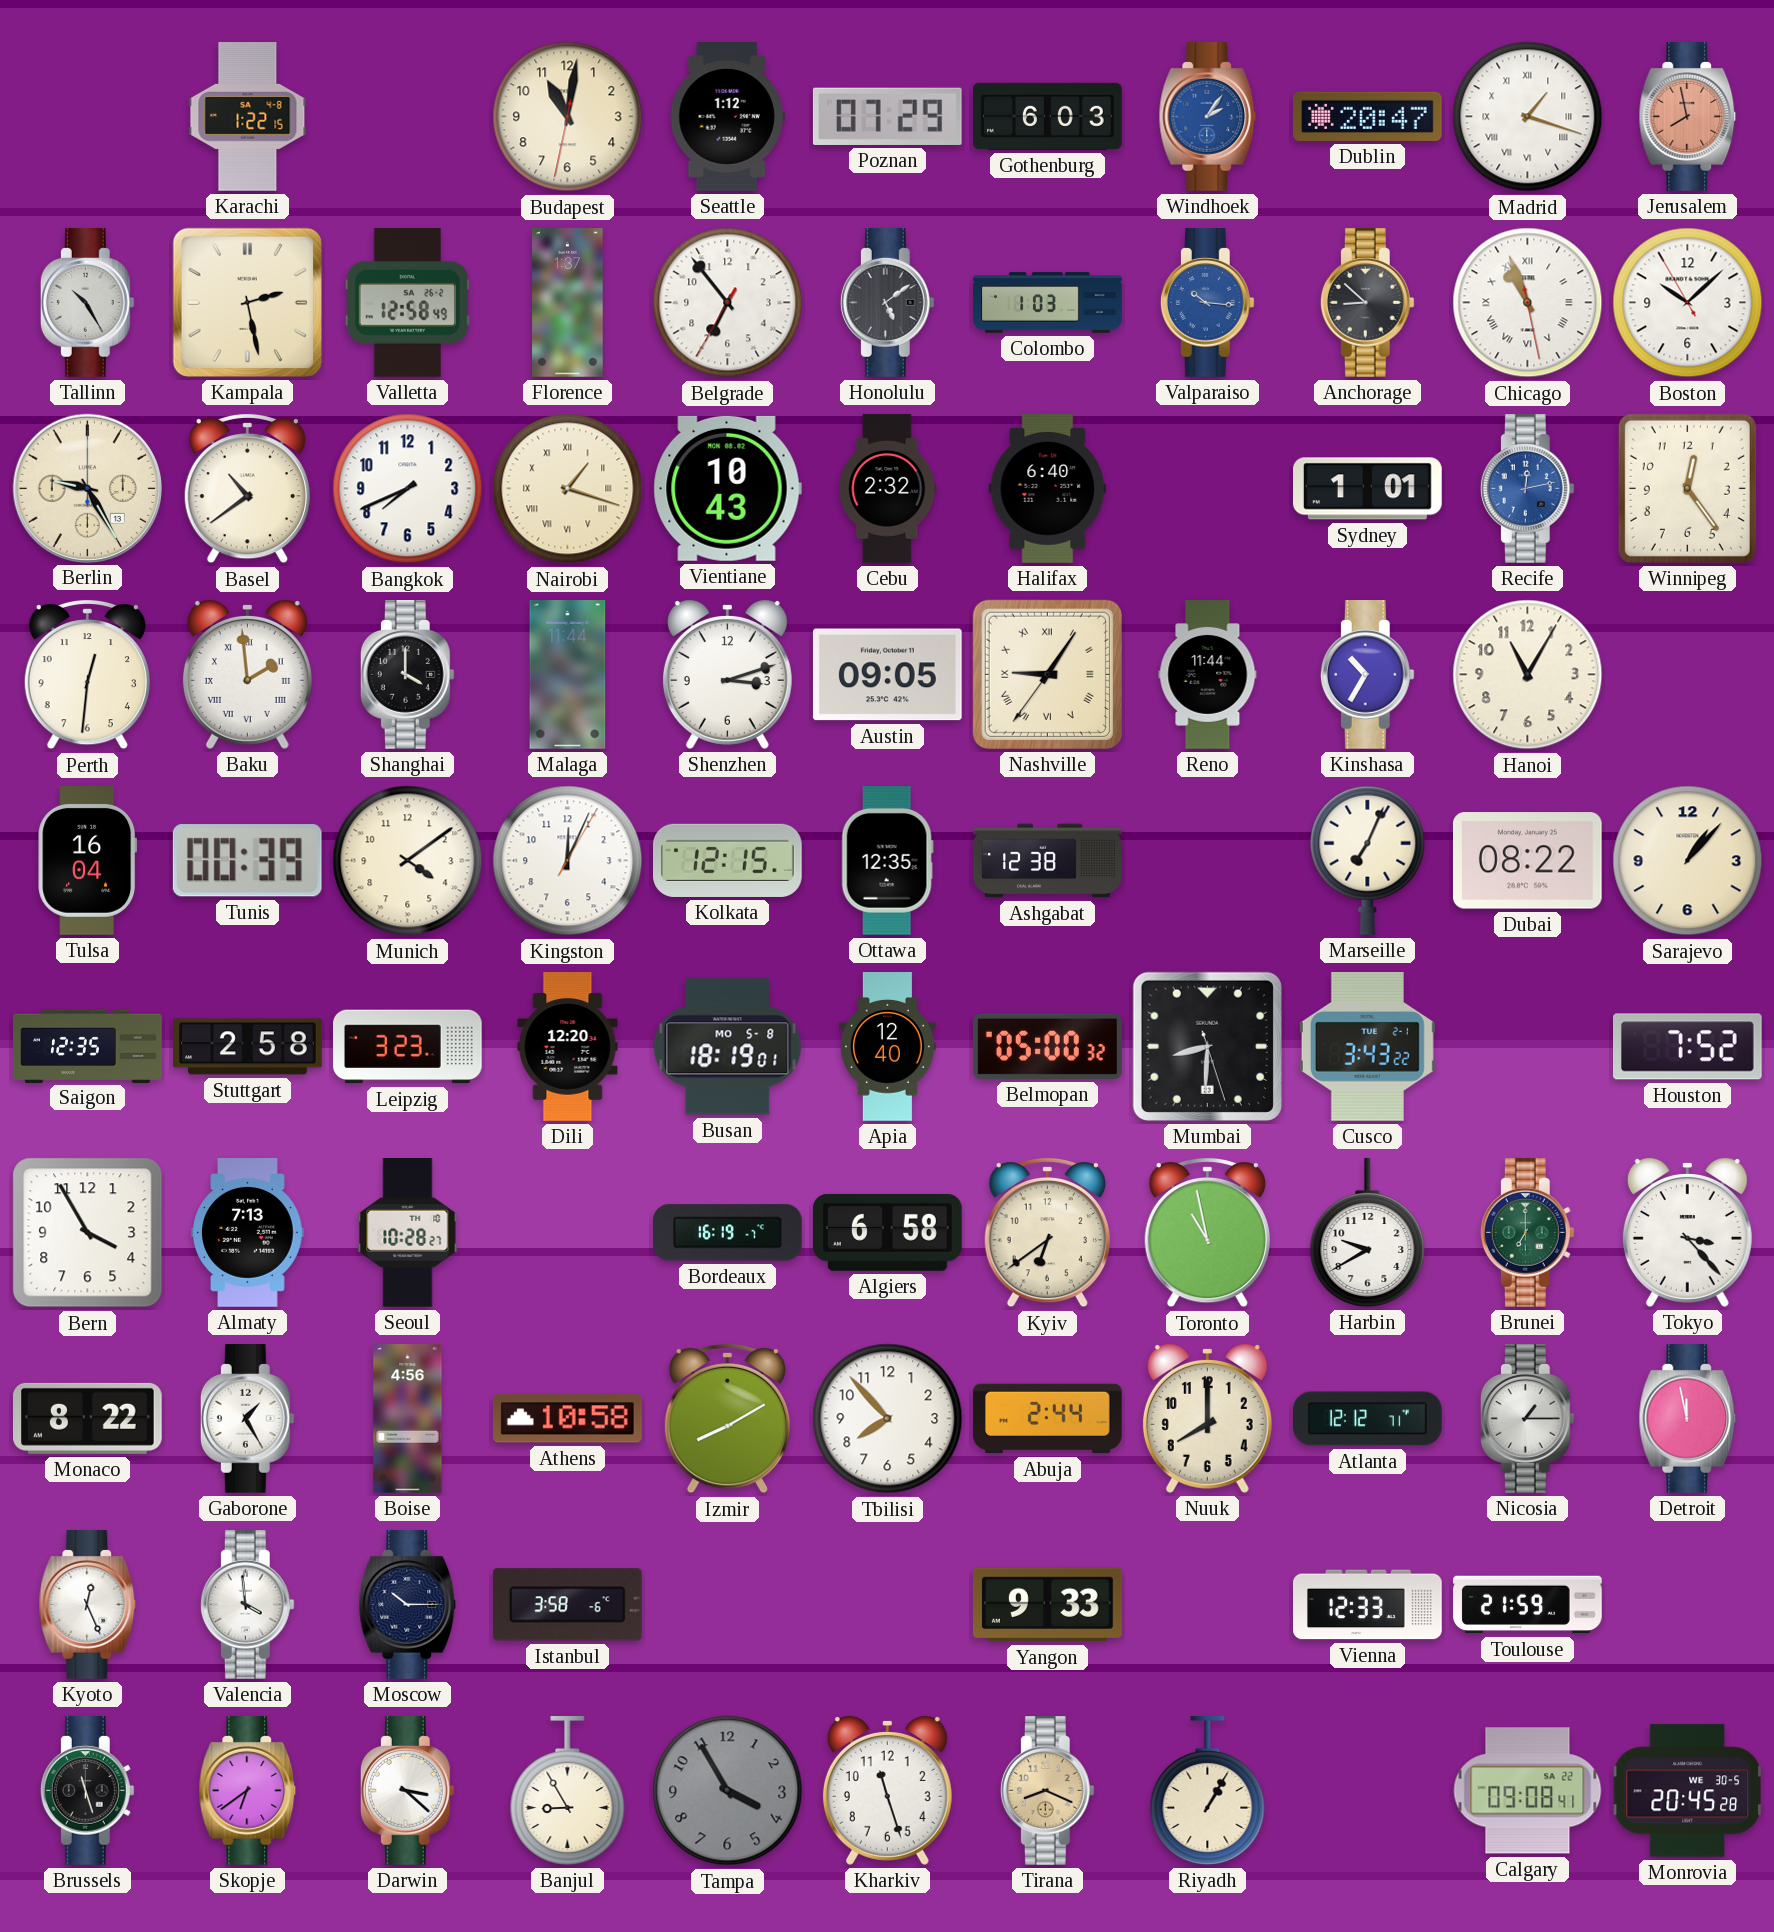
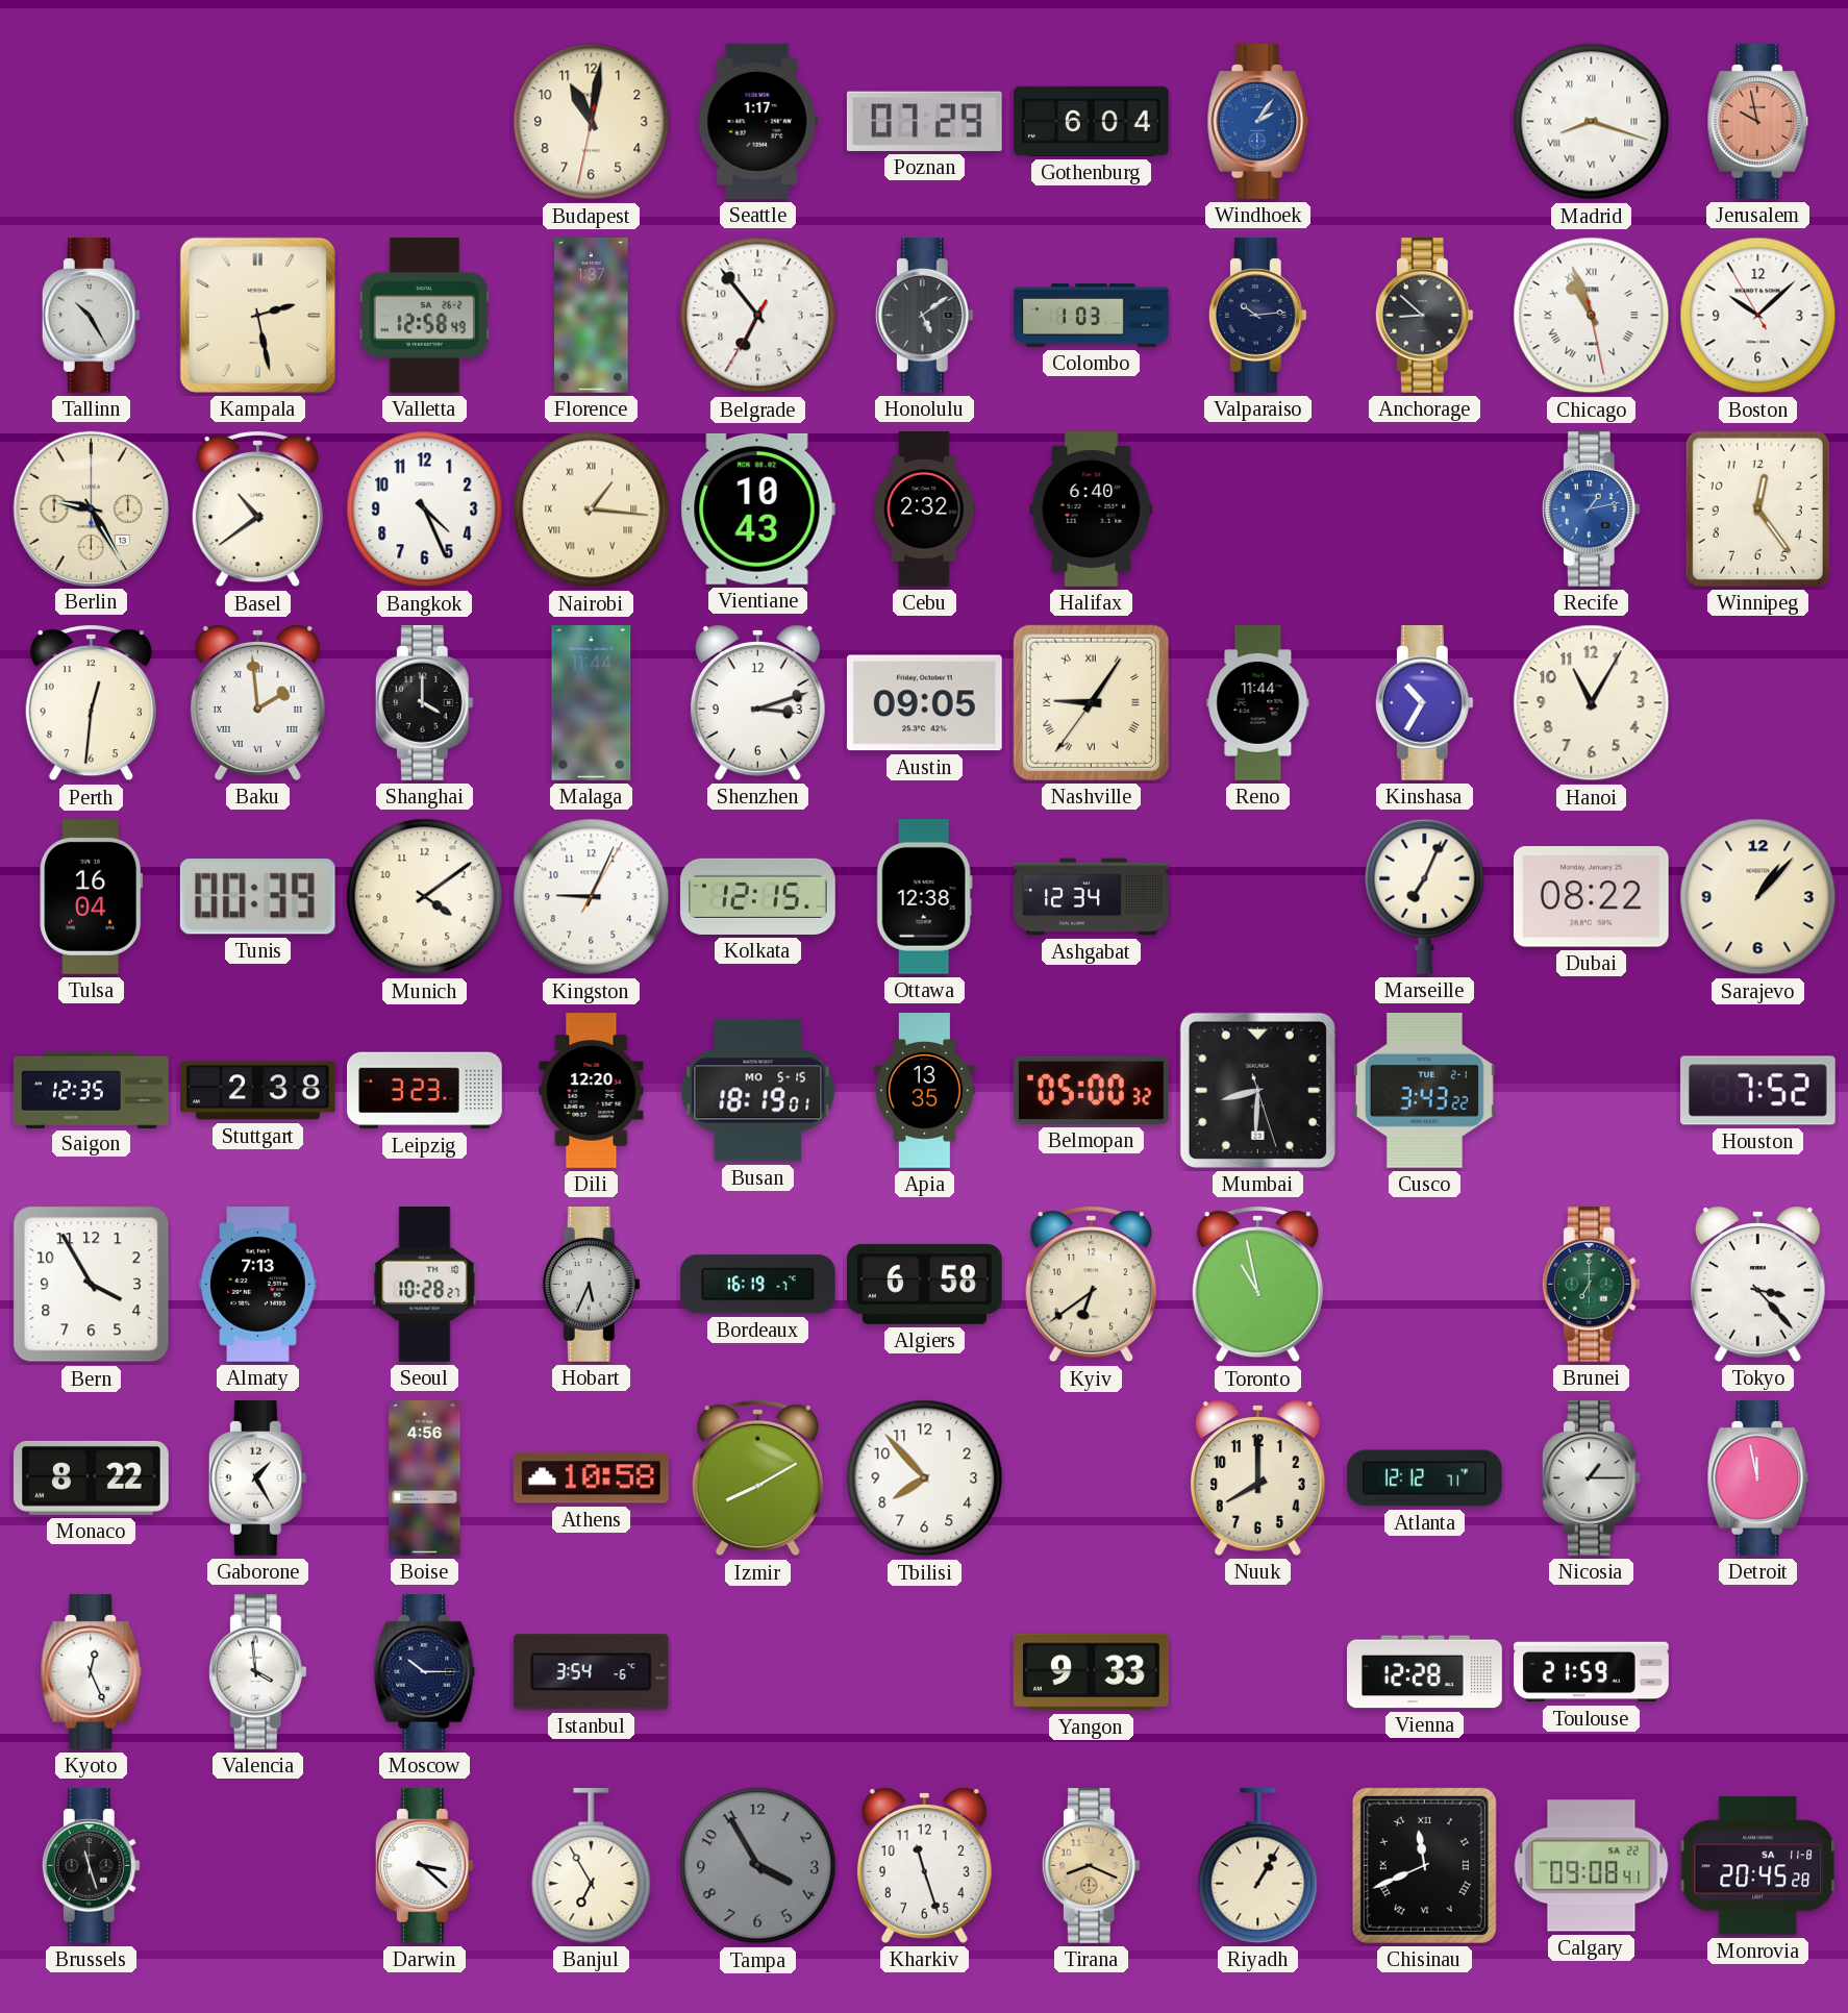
Karachi: 1:22 -> none
Seattle: 1:12 -> 1:17
Gothenburg: 6:03 -> 6:04
Dublin: 20:47 -> none
Madrid: 1:18 -> 8:18
Jerusalem: 7:58 -> 9:58
Valparaiso: 10:16 -> 10:14
Valparaiso dial: blue -> navy
Bangkok: 7:41 -> 4:26
Nairobi: 1:18 -> 1:16
Sydney: 1:01 -> none
Recife: 12:13 -> 1:13
Kingston: 12:04 -> 9:04
Ottawa: 12:35 -> 12:38
Ashgabat: 12:38 -> 12:34
Stuttgart: 2:58 -> 2:38
Busan date: MO 5-8 -> MO 5-15
Apia: 12:40 -> 13:35
Hobart: none -> 5:34
Harbin: 9:40 -> none
Abuja: 2:44 -> none
Istanbul: 3:58 -> 3:54
Vienna: 12:33 -> 12:28
Skopje: 6:39 -> none
Banjul: 8:55 -> 6:55
Chisinau: none -> 11:41
Monrovia date: WE 30-5 -> SA 11-8
